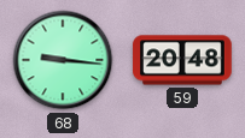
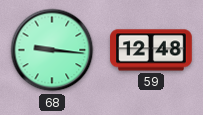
59: 20:48 -> 12:48
